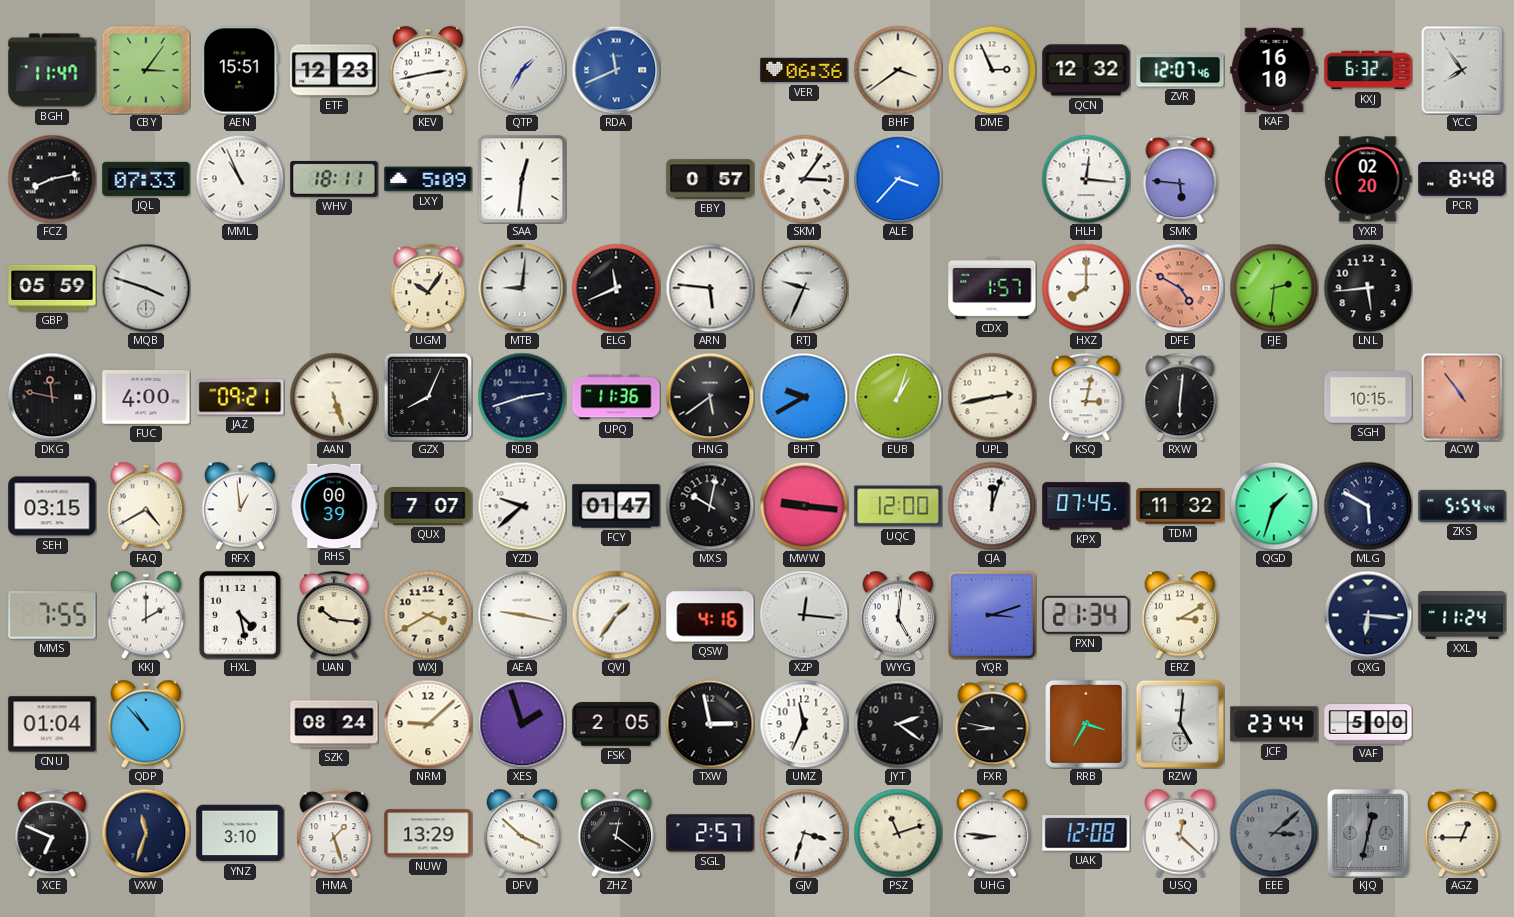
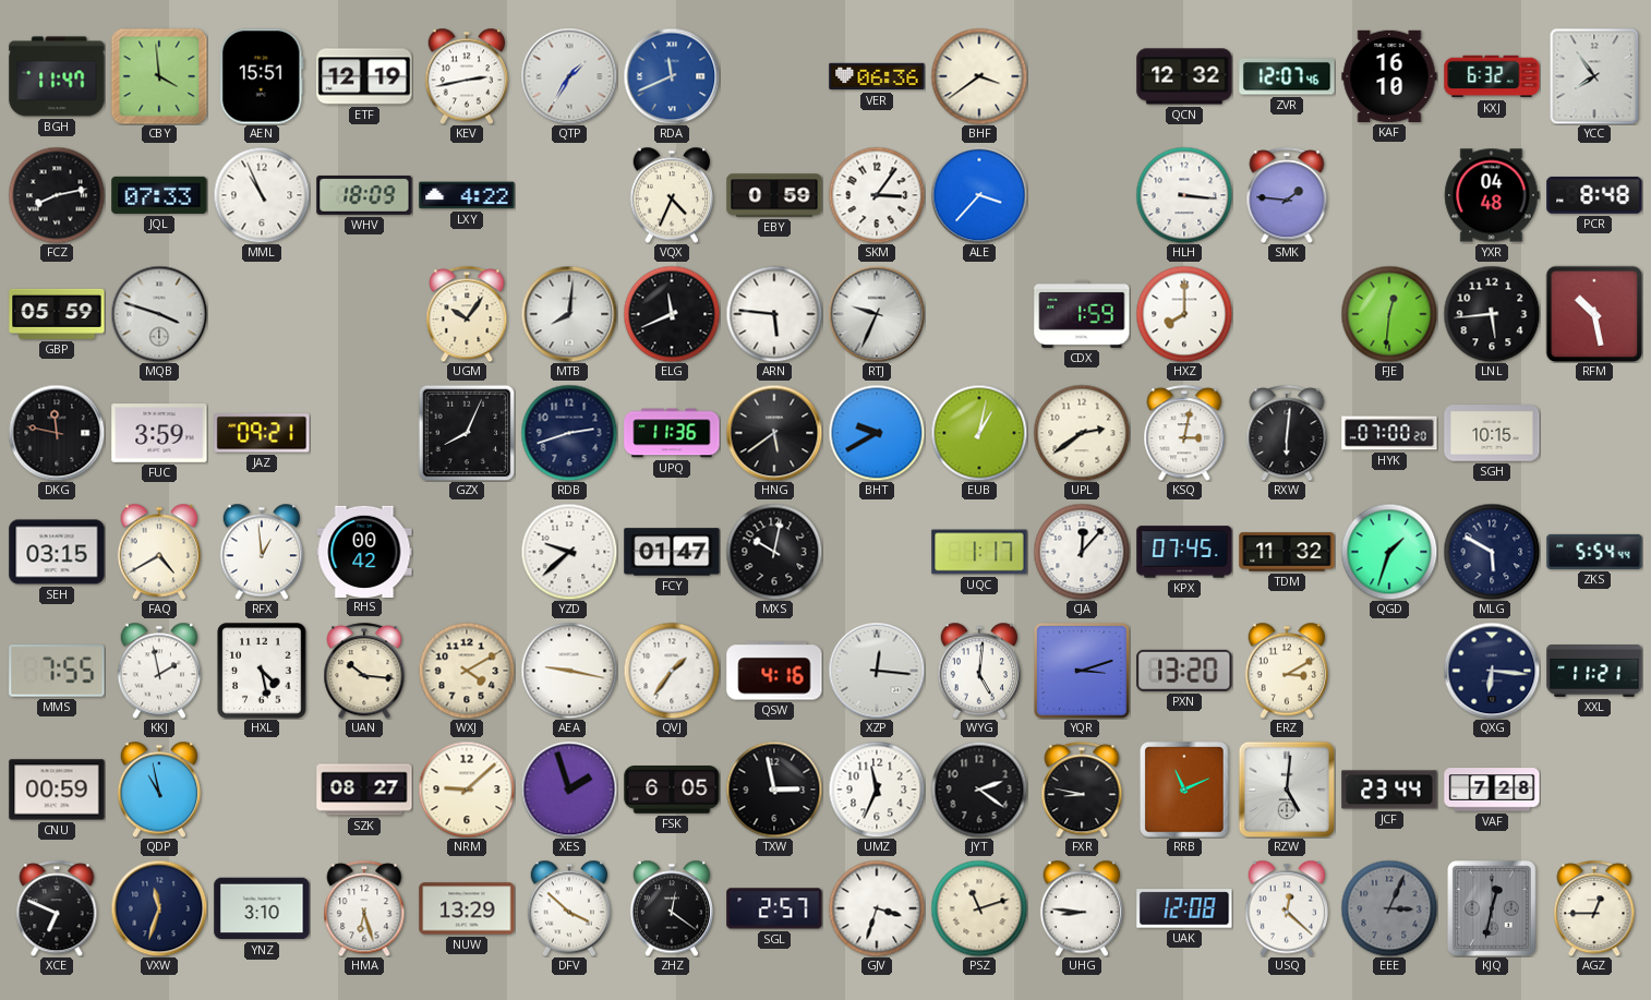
CBY: 3:06 -> 3:59
ETF: 12:23 -> 12:19
DME: 2:56 -> none
WHV: 18:11 -> 18:09
LXY: 5:09 -> 4:22
SAA: 12:31 -> none
VQX: none -> 4:34
EBY: 0:57 -> 0:59
HLH: 12:16 -> 3:16
SMK: 5:46 -> 1:46
YXR: 02:20 -> 04:48
MTB: 9:01 -> 8:01
CDX: 1:57 -> 1:59
DFE: 4:50 -> none
FJE: 2:31 -> 12:31
RFM: none -> 10:28
FUC: 4:00 -> 3:59
AAN: 5:27 -> none
EUB: 1:03 -> 1:02
UPL: 2:43 -> 2:39
HYK: none -> 07:00
ACW: 10:54 -> none
RHS: 00:39 -> 00:42
QUX: 7:07 -> none
MWW: 9:16 -> none
UQC: 12:00 -> 1:17
CJA: 12:03 -> 12:07
KKJ: 2:00 -> 1:58
WXJ: 3:40 -> 4:10
PXN: 21:34 -> 13:20
XXL: 11:24 -> 11:21
CNU: 01:04 -> 00:59
QDP: 10:53 -> 10:58
SZK: 08:24 -> 08:27
FSK: 2:05 -> 6:05
RRB: 3:35 -> 11:11
VAF: 5:00 -> 7:28
HMA: 1:27 -> 6:27
EEE: 3:08 -> 3:04
